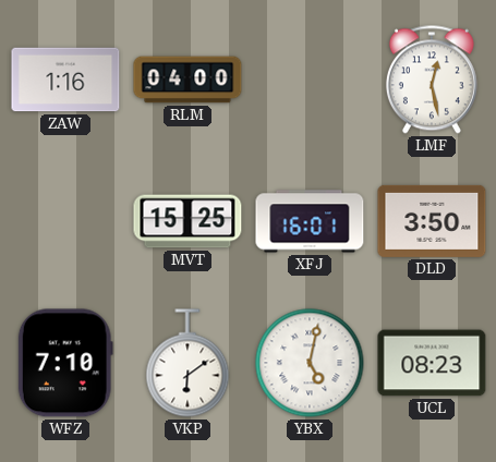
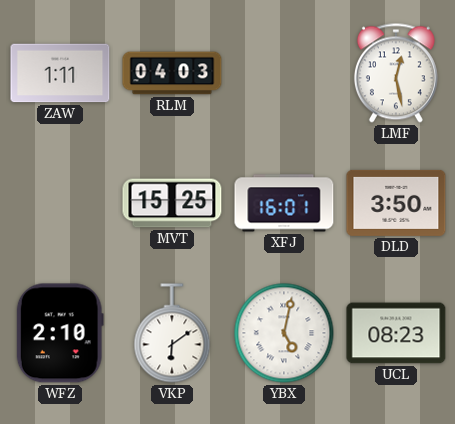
ZAW: 1:16 -> 1:11
RLM: 04:00 -> 04:03
WFZ: 7:10 -> 2:10
